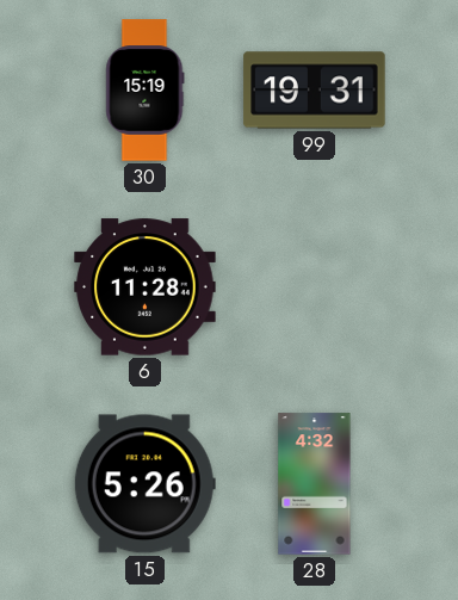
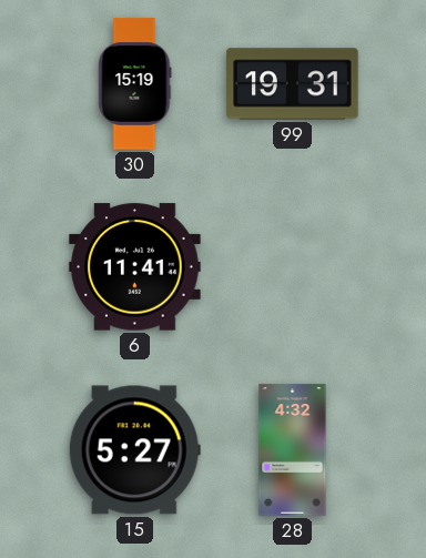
6: 11:28 -> 11:41
15: 5:26 -> 5:27
